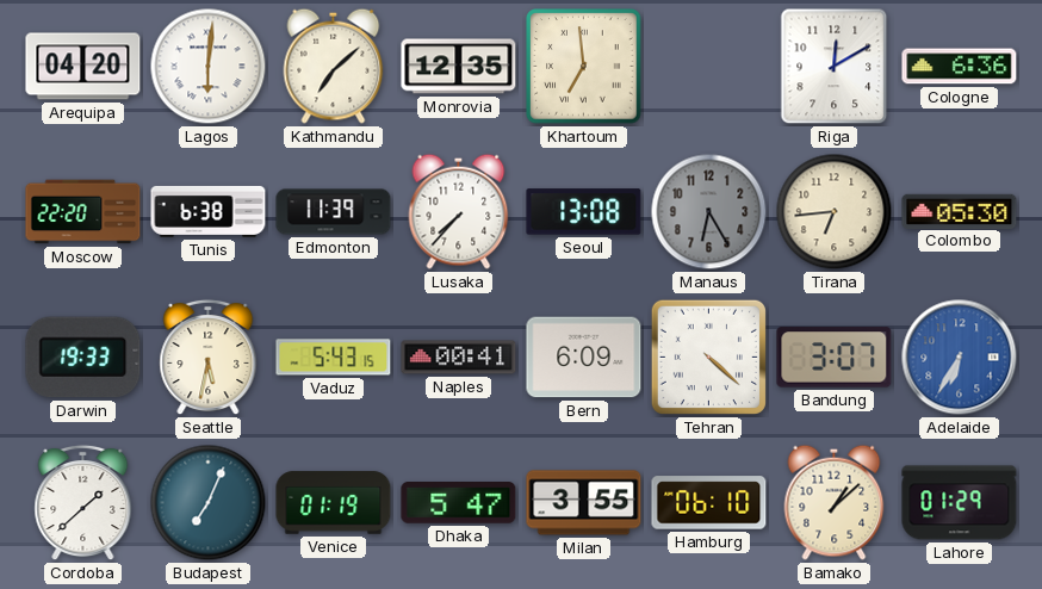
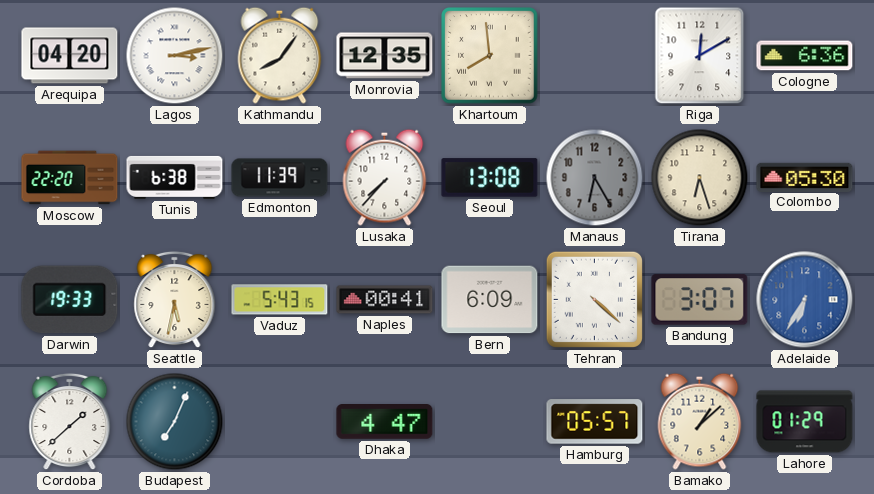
Lagos: 6:01 -> 3:13
Kathmandu: 7:08 -> 8:06
Khartoum: 6:59 -> 7:59
Tirana: 6:44 -> 6:27
Venice: 01:19 -> none
Dhaka: 5:47 -> 4:47
Milan: 3:55 -> none
Hamburg: 06:10 -> 05:57
